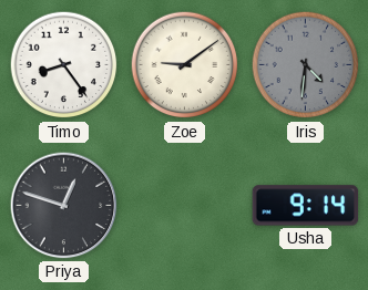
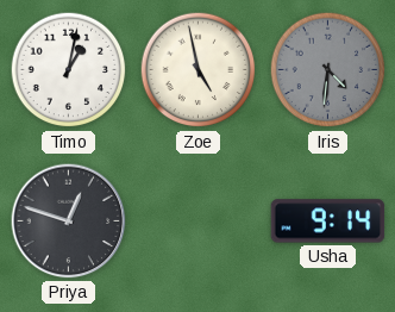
Timo: 8:24 -> 1:02
Zoe: 9:09 -> 4:58
